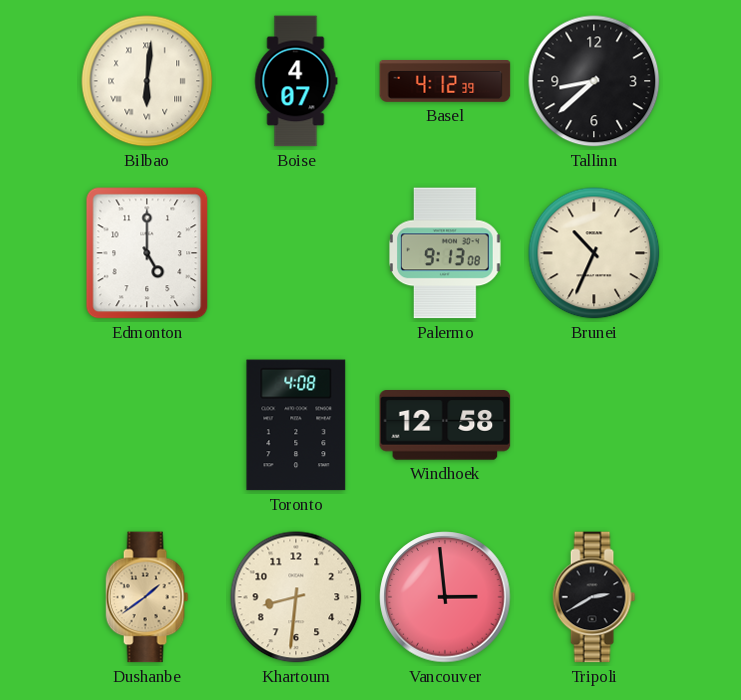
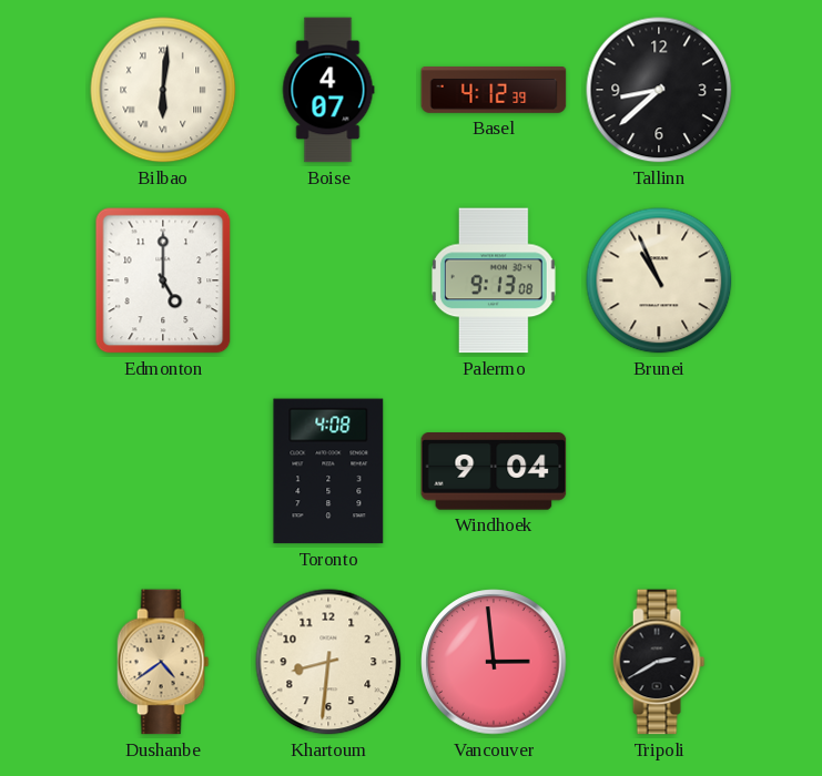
Brunei: 10:34 -> 10:56
Windhoek: 12:58 -> 9:04
Dushanbe: 1:39 -> 4:39
